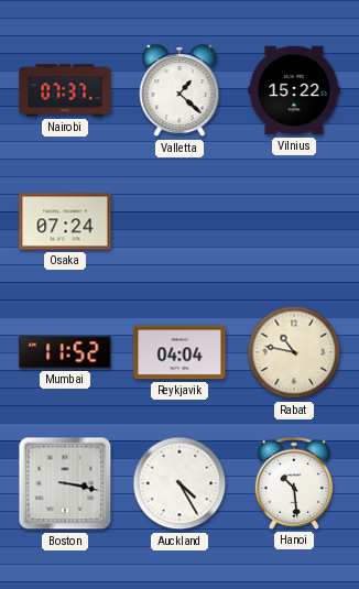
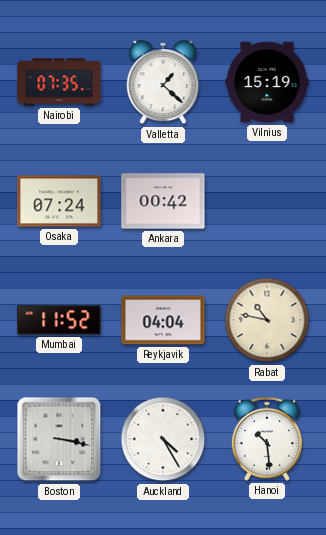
Nairobi: 07:37 -> 07:35
Vilnius: 15:22 -> 15:19
Ankara: none -> 00:42
